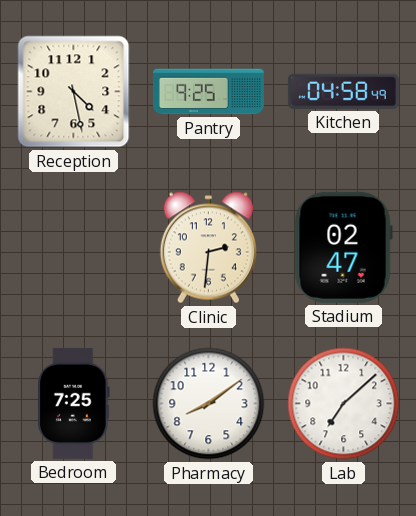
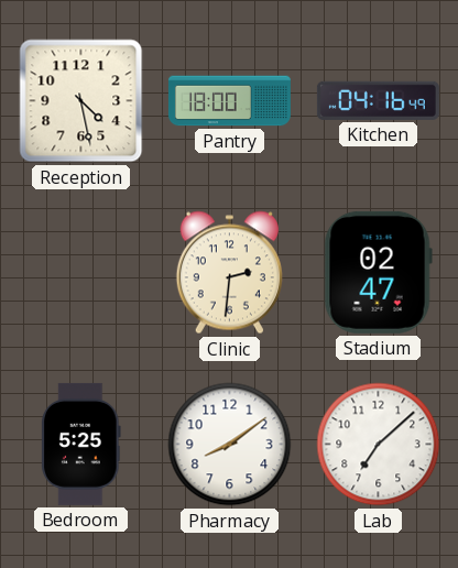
Pantry: 9:25 -> 18:00
Kitchen: 04:58 -> 04:16
Bedroom: 7:25 -> 5:25
